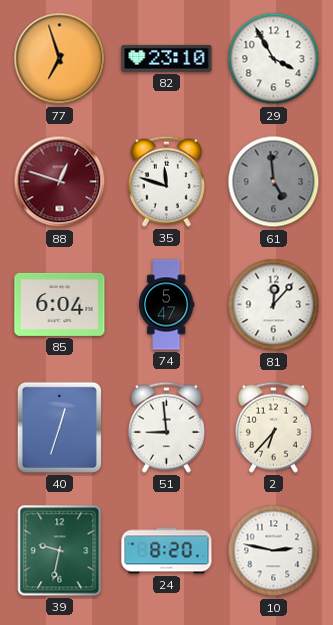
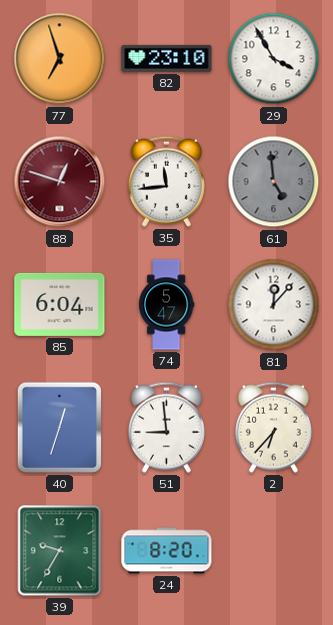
35: 11:48 -> 11:44
39: 9:32 -> 9:35
10: 2:47 -> none
